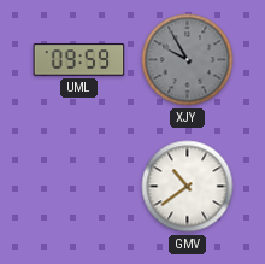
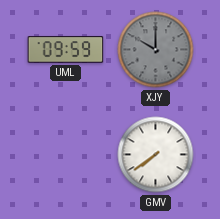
XJY: 9:55 -> 10:00
GMV: 10:39 -> 7:39
